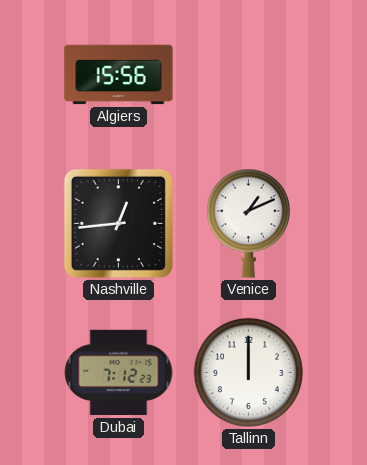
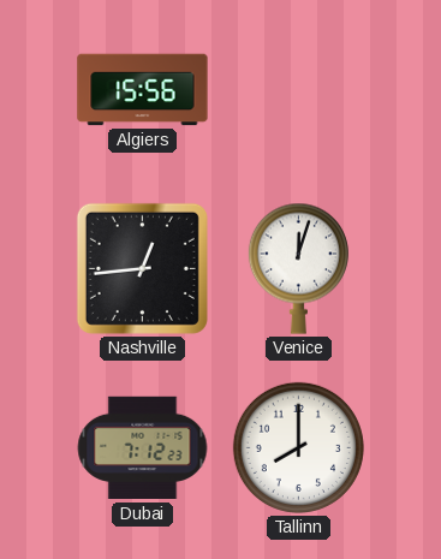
Venice: 1:11 -> 12:03
Tallinn: 12:00 -> 8:00
